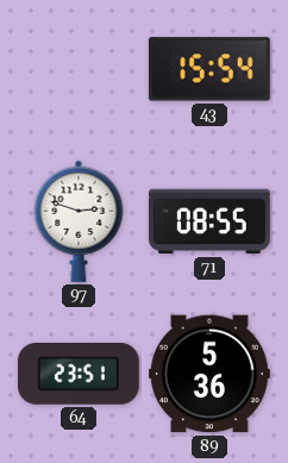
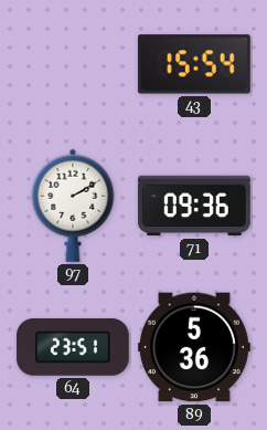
97: 2:48 -> 2:10
71: 08:55 -> 09:36
